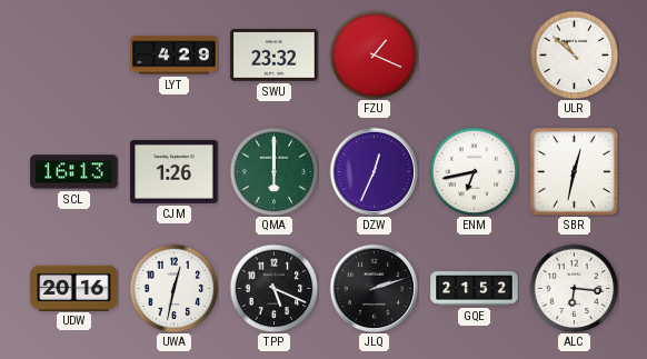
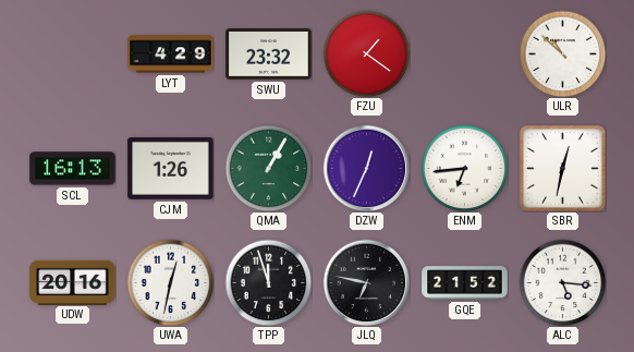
FZU: 1:19 -> 1:21
QMA: 6:00 -> 1:05
ENM: 6:43 -> 6:44
TPP: 5:19 -> 11:57
JLQ: 2:12 -> 6:47
ALC: 6:16 -> 5:16
